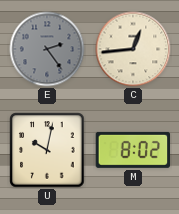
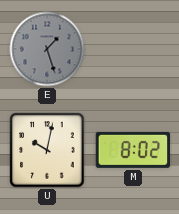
E: 2:24 -> 1:27
C: 12:44 -> none
